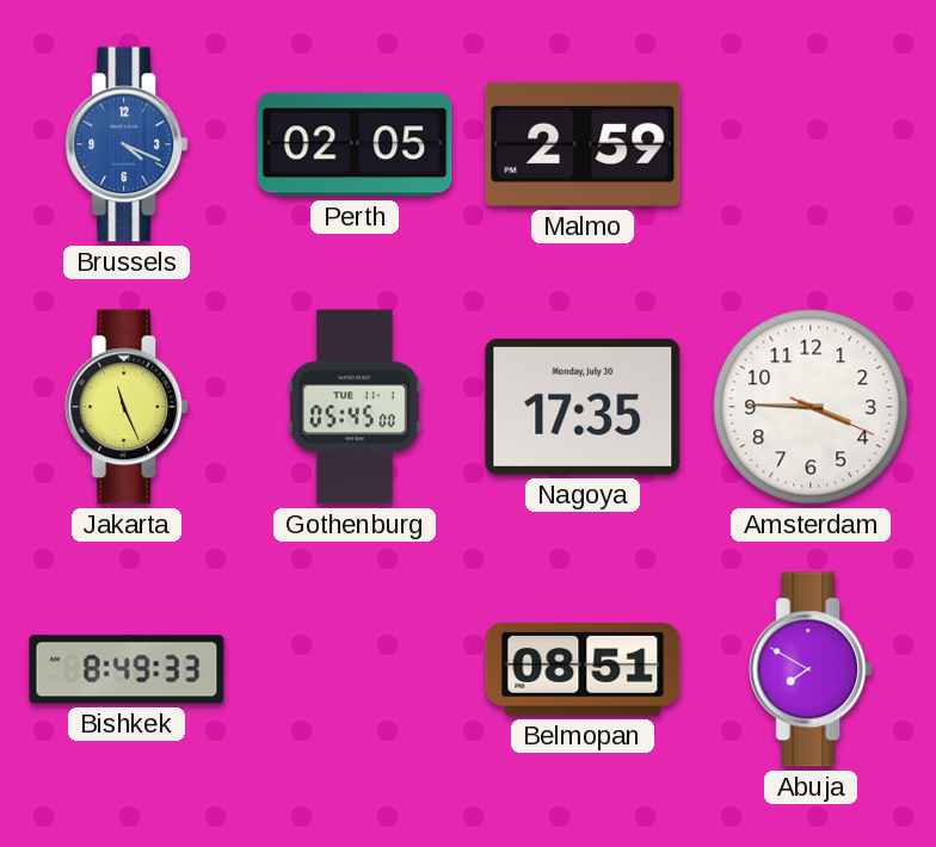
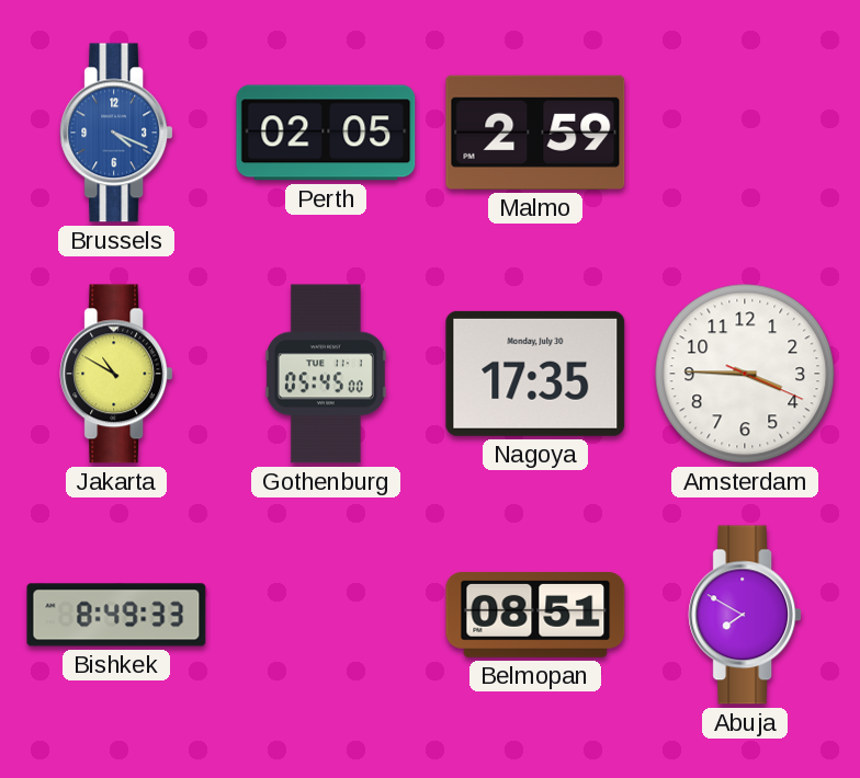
Jakarta: 11:26 -> 10:50
